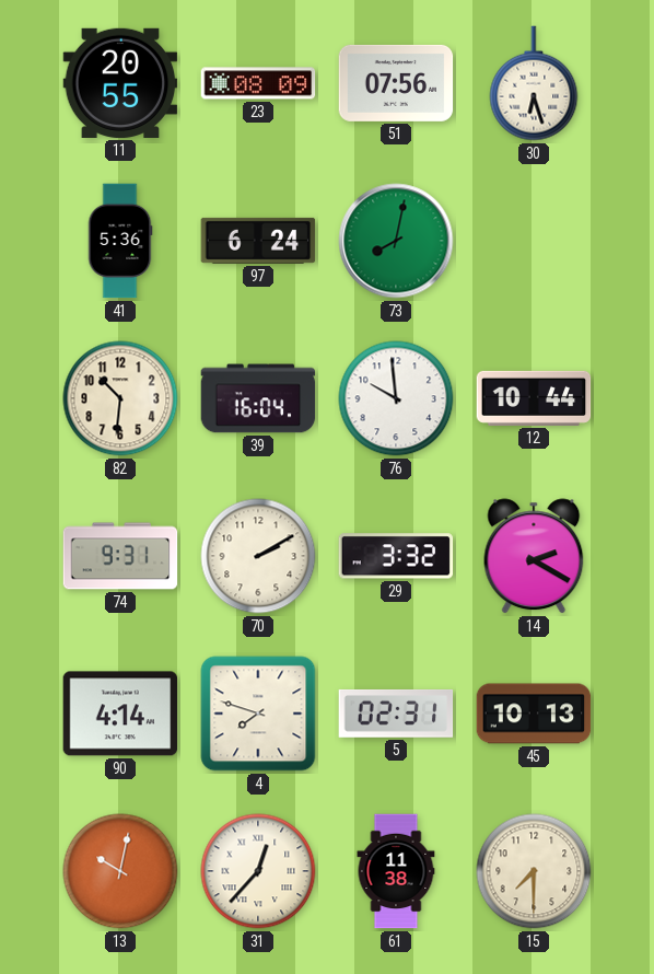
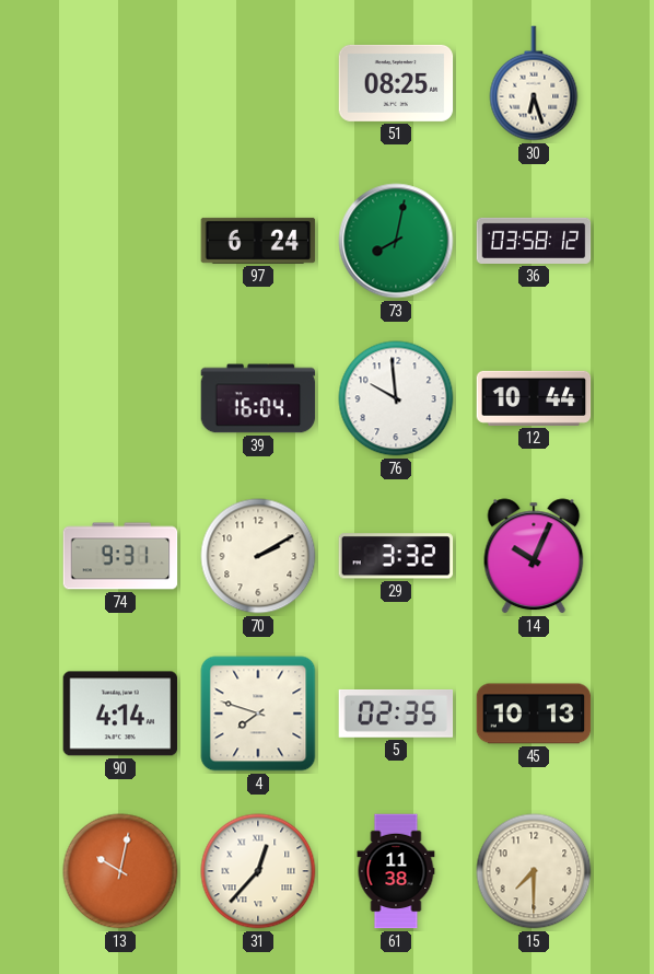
11: 20:55 -> none
23: 08:09 -> none
51: 07:56 -> 08:25
41: 5:36 -> none
36: none -> 03:58
82: 10:31 -> none
14: 2:20 -> 10:04
5: 02:31 -> 02:35
